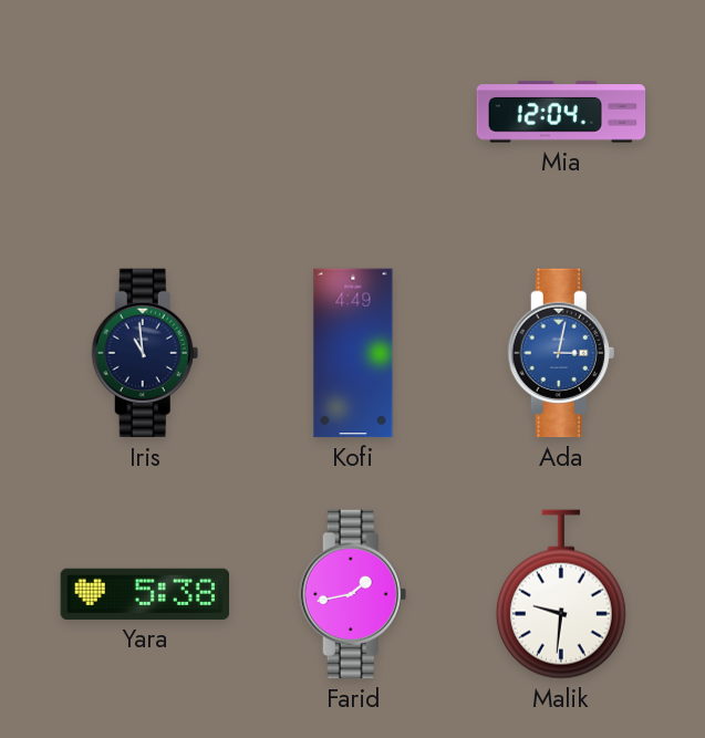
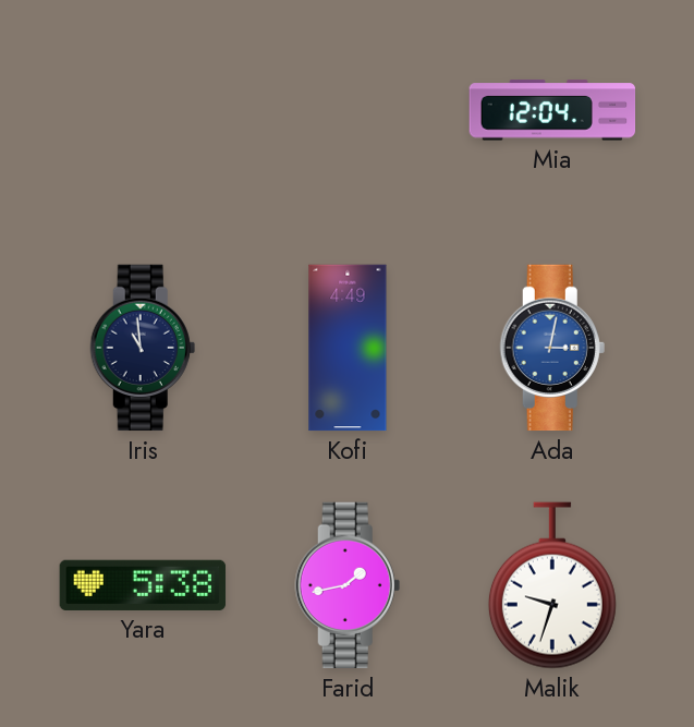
Malik: 9:31 -> 9:33
